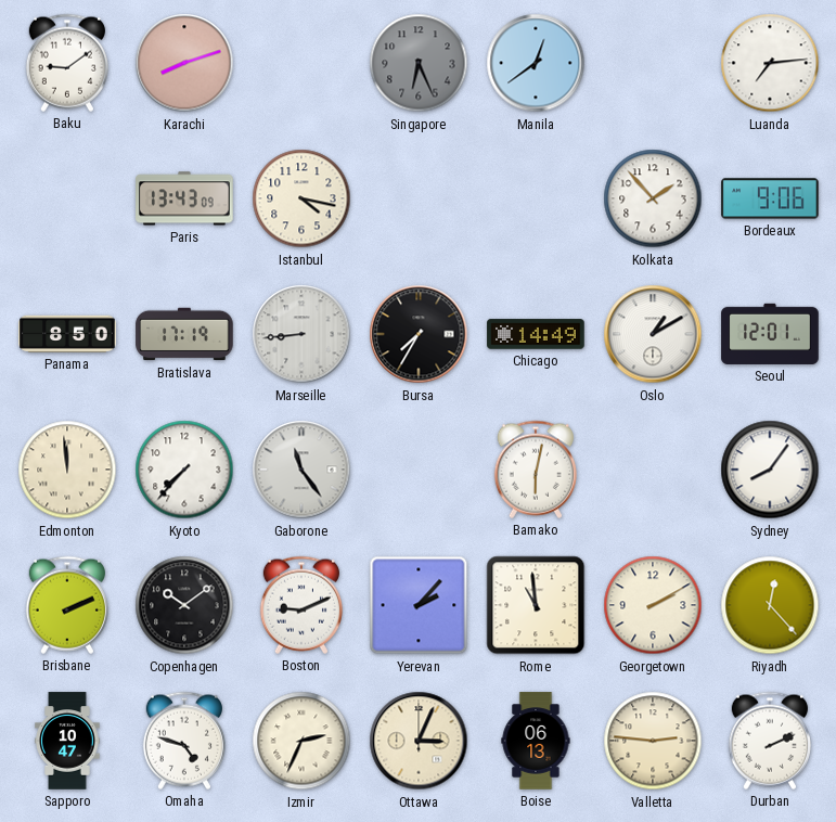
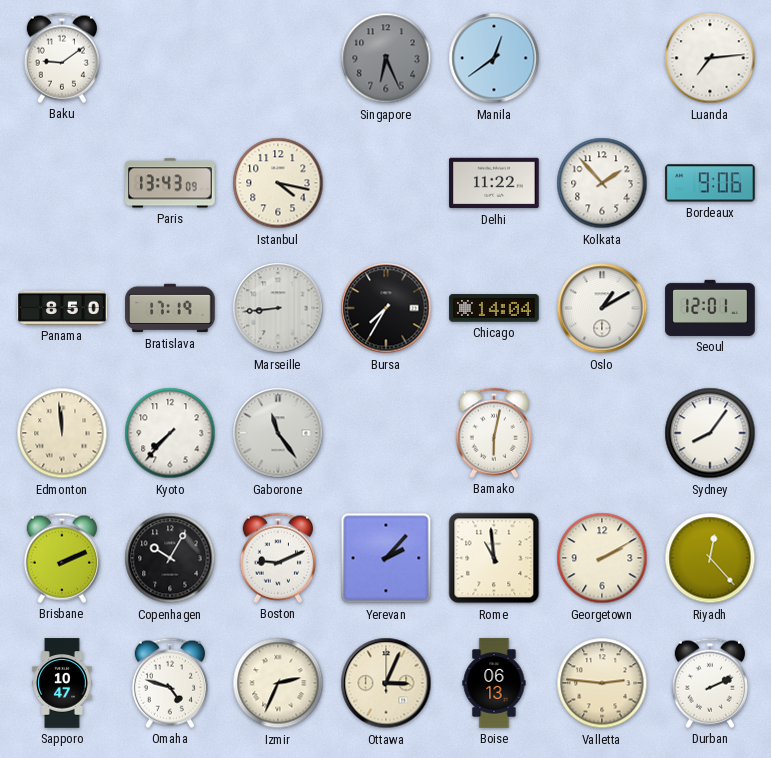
Karachi: 8:12 -> none
Delhi: none -> 11:22
Chicago: 14:49 -> 14:04
Copenhagen: 10:09 -> 10:05
